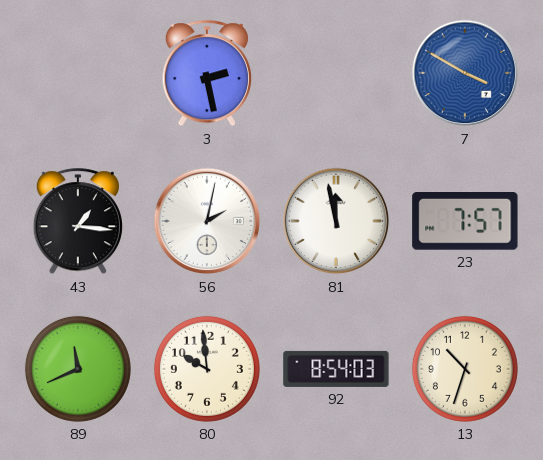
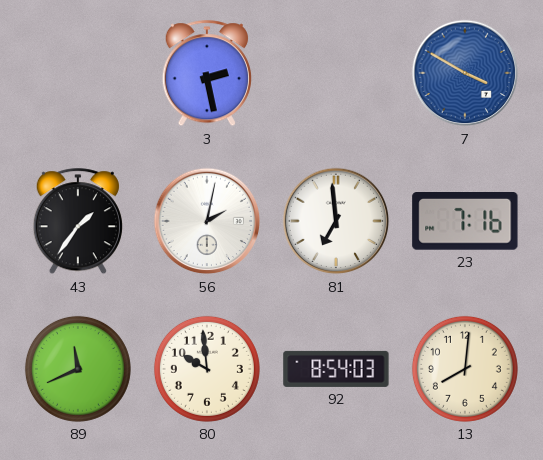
43: 1:16 -> 1:36
81: 11:58 -> 6:59
23: 7:57 -> 7:16
13: 10:33 -> 8:01
